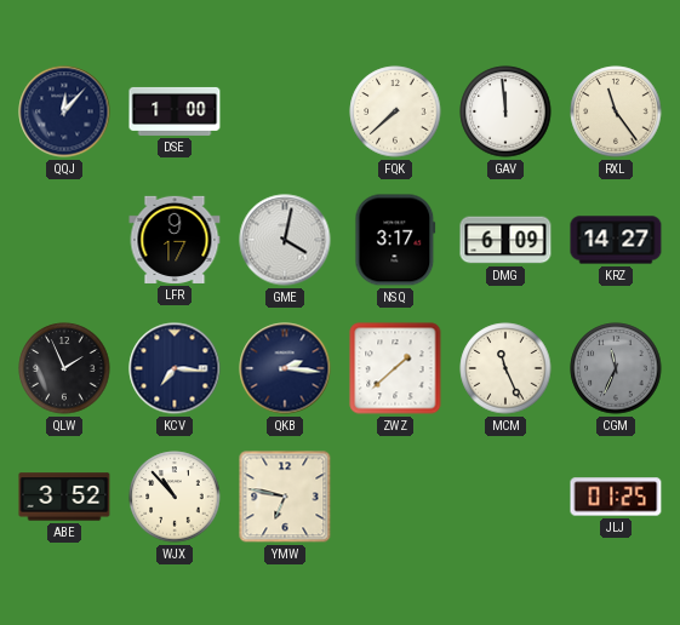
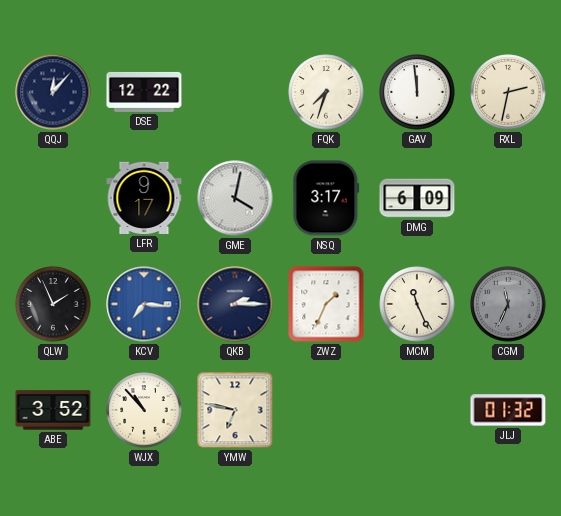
DSE: 1:00 -> 12:22
FQK: 7:38 -> 7:33
RXL: 11:24 -> 2:32
KRZ: 14:27 -> none
KCV dial: navy -> blue
QKB: 2:16 -> 2:15
ZWZ: 1:38 -> 1:34
JLJ: 01:25 -> 01:32
